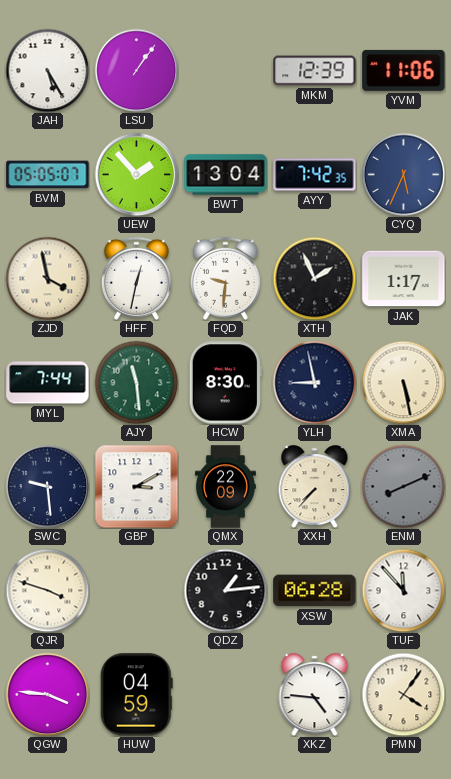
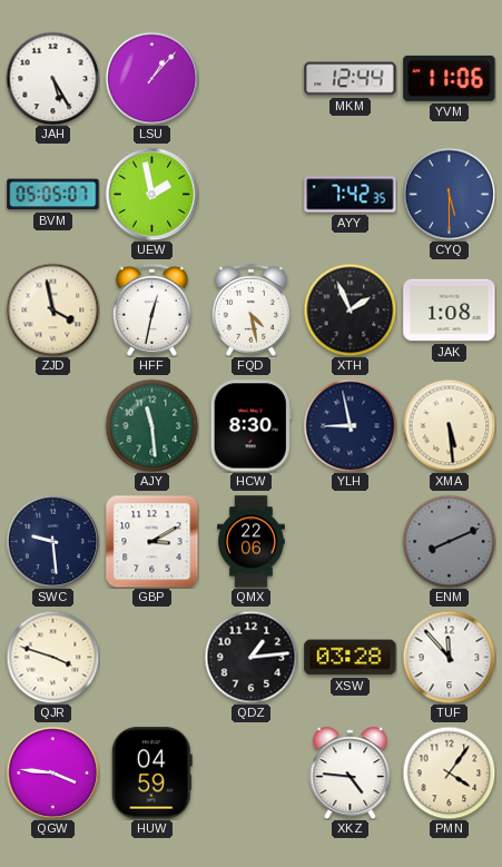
LSU: 1:06 -> 1:07
MKM: 12:39 -> 12:44
UEW: 1:53 -> 1:58
BWT: 13:04 -> none
CYQ: 5:34 -> 5:30
FQD: 9:31 -> 4:28
JAK: 1:17 -> 1:08
MYL: 7:44 -> none
XMA: 5:28 -> 5:29
QMX: 22:09 -> 22:06
XXH: 7:37 -> none
XSW: 06:28 -> 03:28
